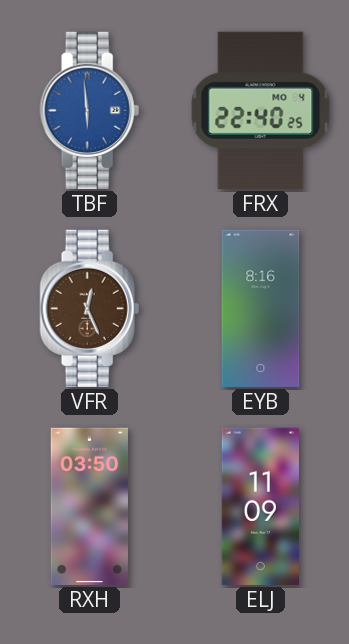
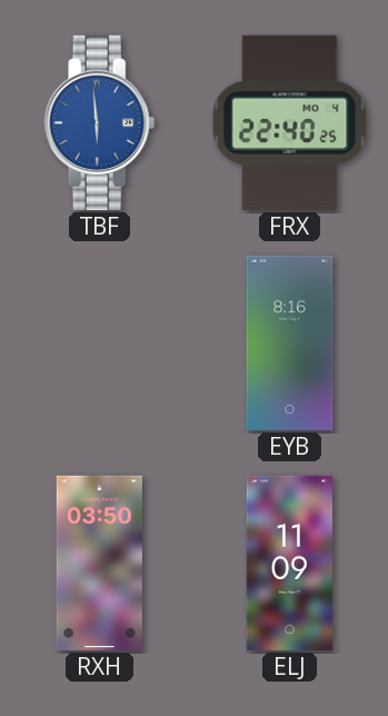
VFR: 12:26 -> none
